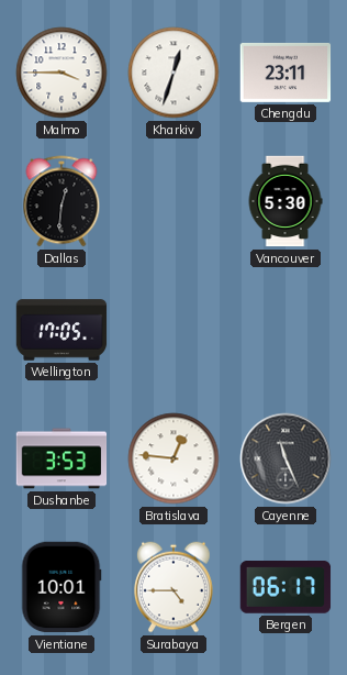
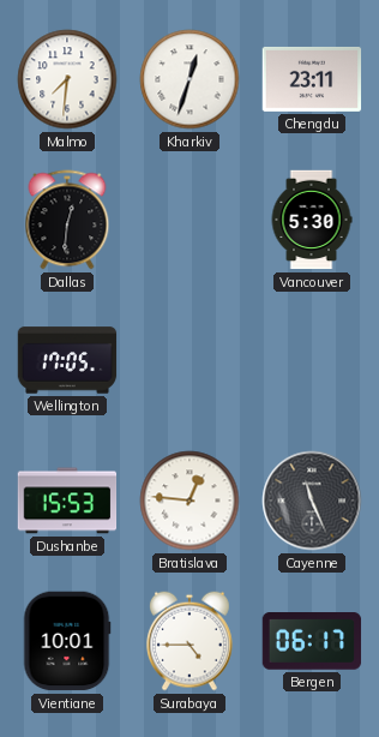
Malmo: 3:45 -> 7:31
Dushanbe: 3:53 -> 15:53
